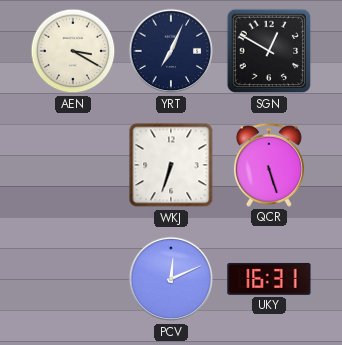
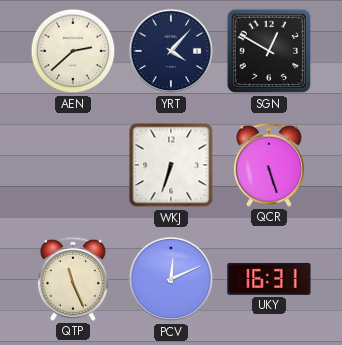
AEN: 3:20 -> 2:38
YRT: 7:04 -> 4:07
QTP: none -> 11:26
